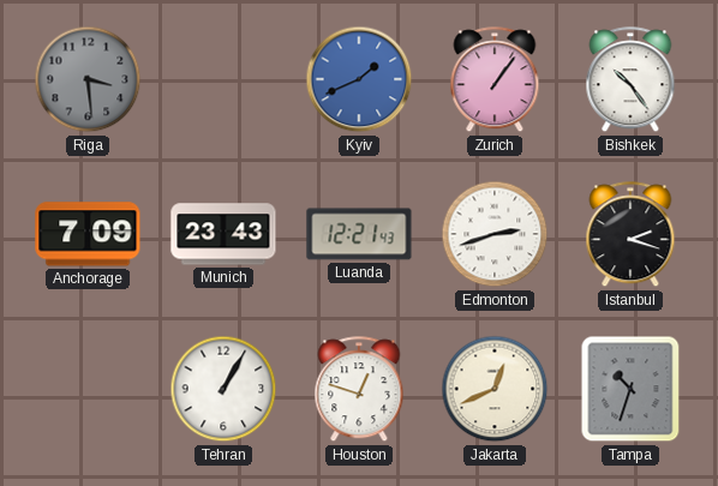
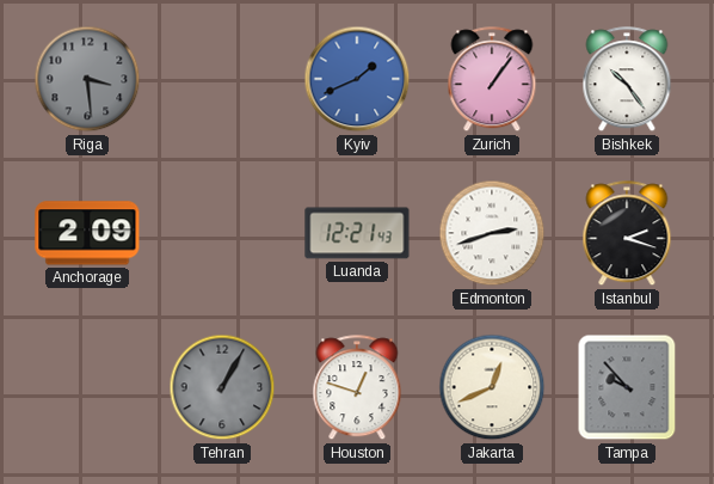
Anchorage: 7:09 -> 2:09
Munich: 23:43 -> none
Tehran dial: white -> grey
Tampa: 10:33 -> 9:53
